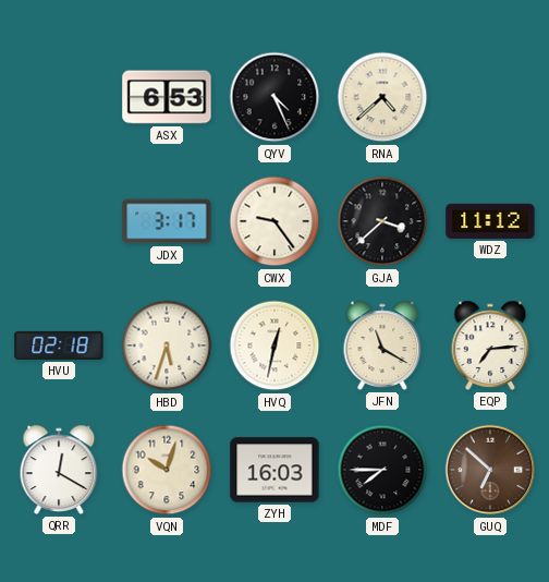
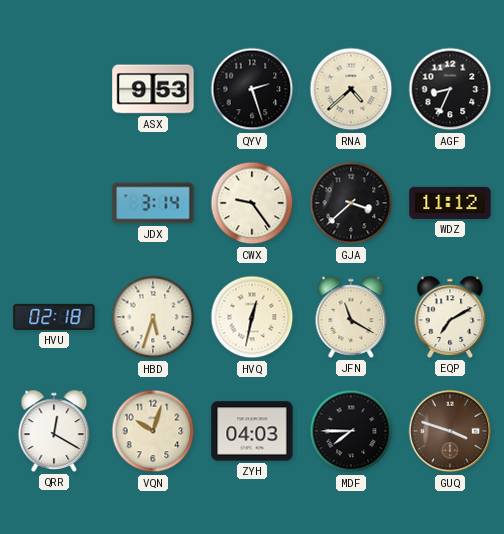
ASX: 6:53 -> 9:53
QYV: 4:26 -> 2:27
AGF: none -> 8:34
JDX: 3:17 -> 3:14
EQP: 7:14 -> 7:10
ZYH: 16:03 -> 04:03
GUQ: 6:52 -> 3:48
